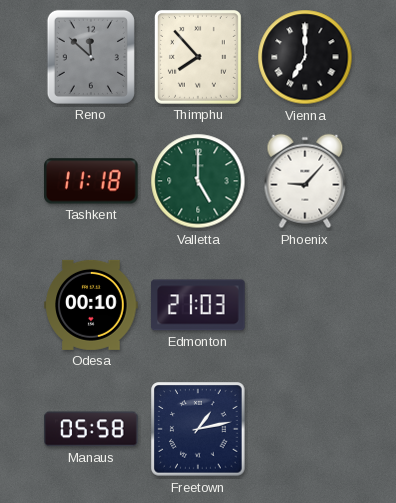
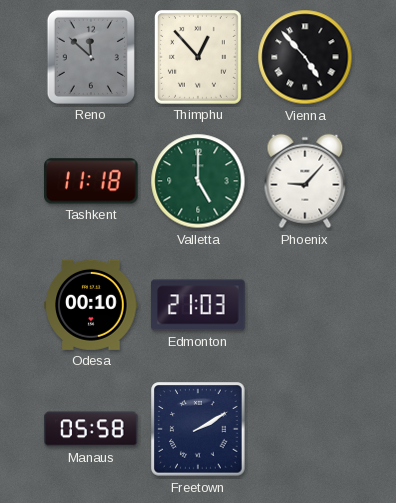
Thimphu: 7:53 -> 12:53
Vienna: 7:00 -> 4:53
Freetown: 1:13 -> 2:10
